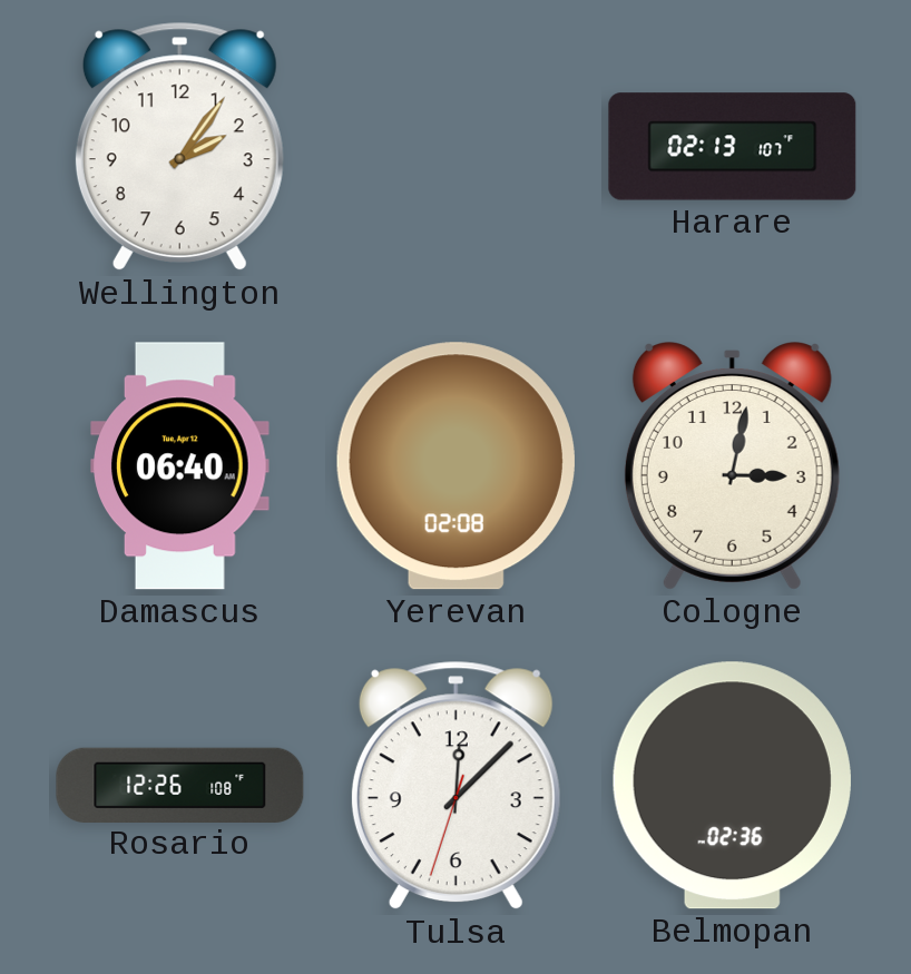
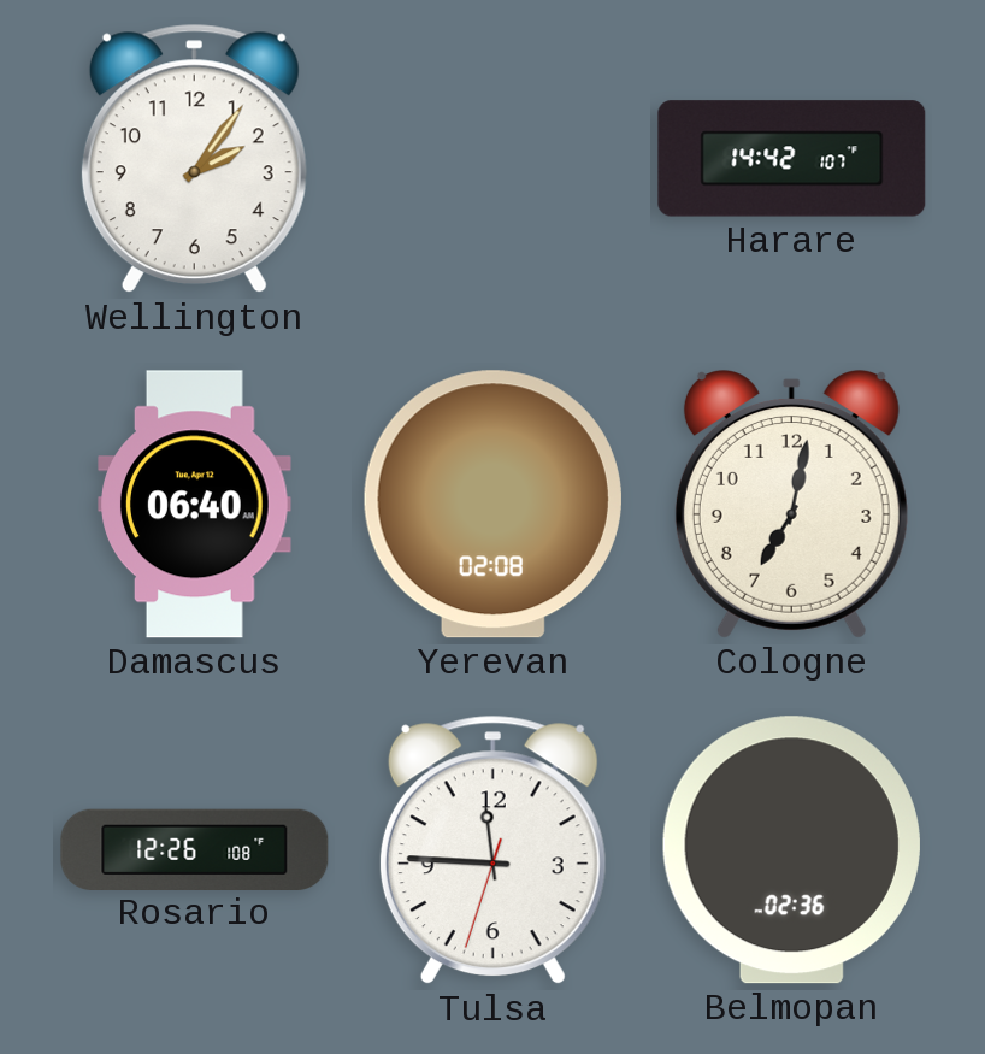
Harare: 02:13 -> 14:42
Cologne: 3:02 -> 7:02
Tulsa: 12:07 -> 11:45
